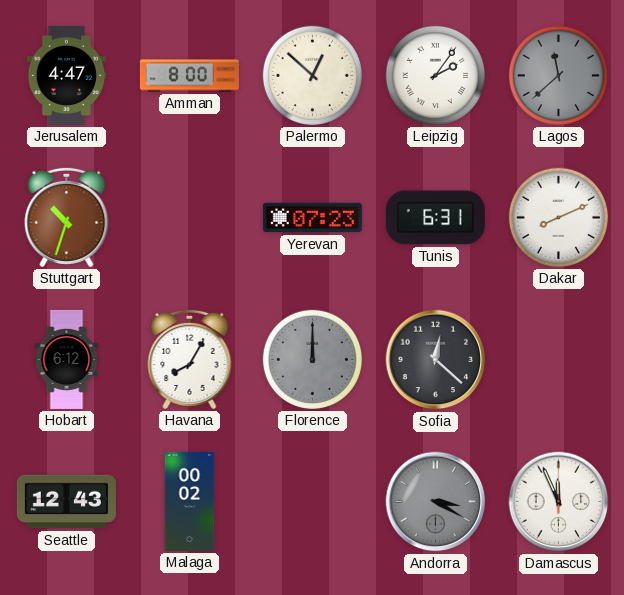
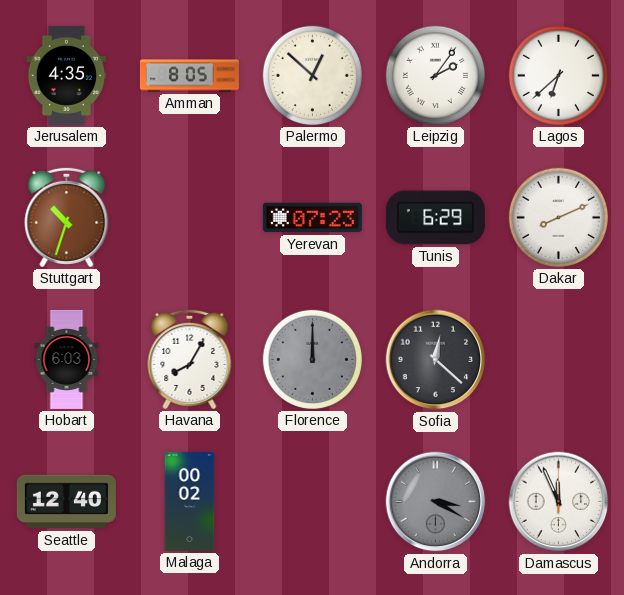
Jerusalem: 4:47 -> 4:35
Amman: 8:00 -> 8:05
Lagos: 11:38 -> 6:38
Lagos dial: grey -> white
Tunis: 6:31 -> 6:29
Hobart: 6:12 -> 6:03
Seattle: 12:43 -> 12:40
